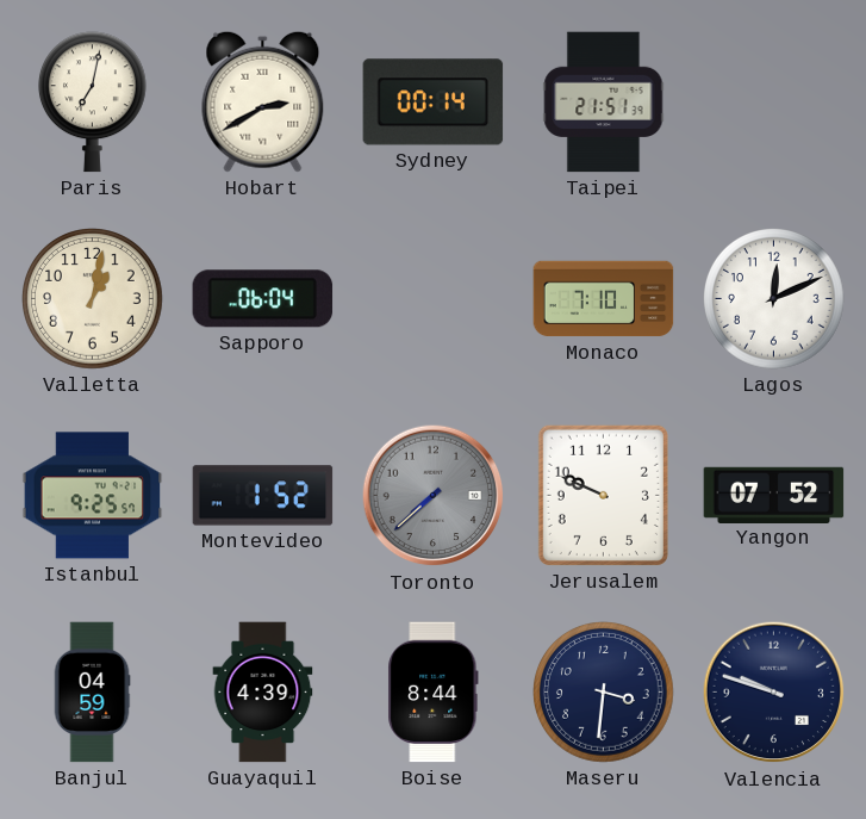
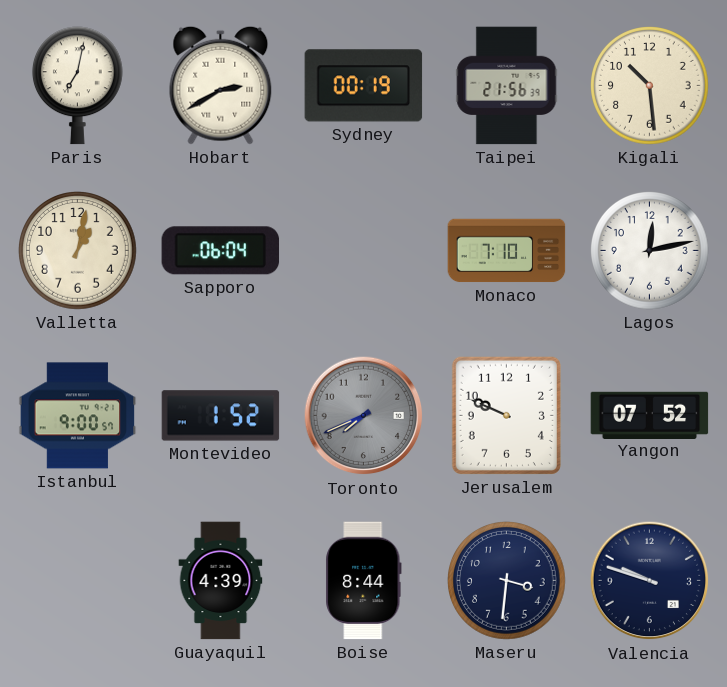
Sydney: 00:14 -> 00:19
Taipei: 21:51 -> 21:56
Kigali: none -> 10:29
Lagos: 12:11 -> 12:13
Istanbul: 9:25 -> 9:00
Toronto: 7:38 -> 7:41
Banjul: 04:59 -> none
